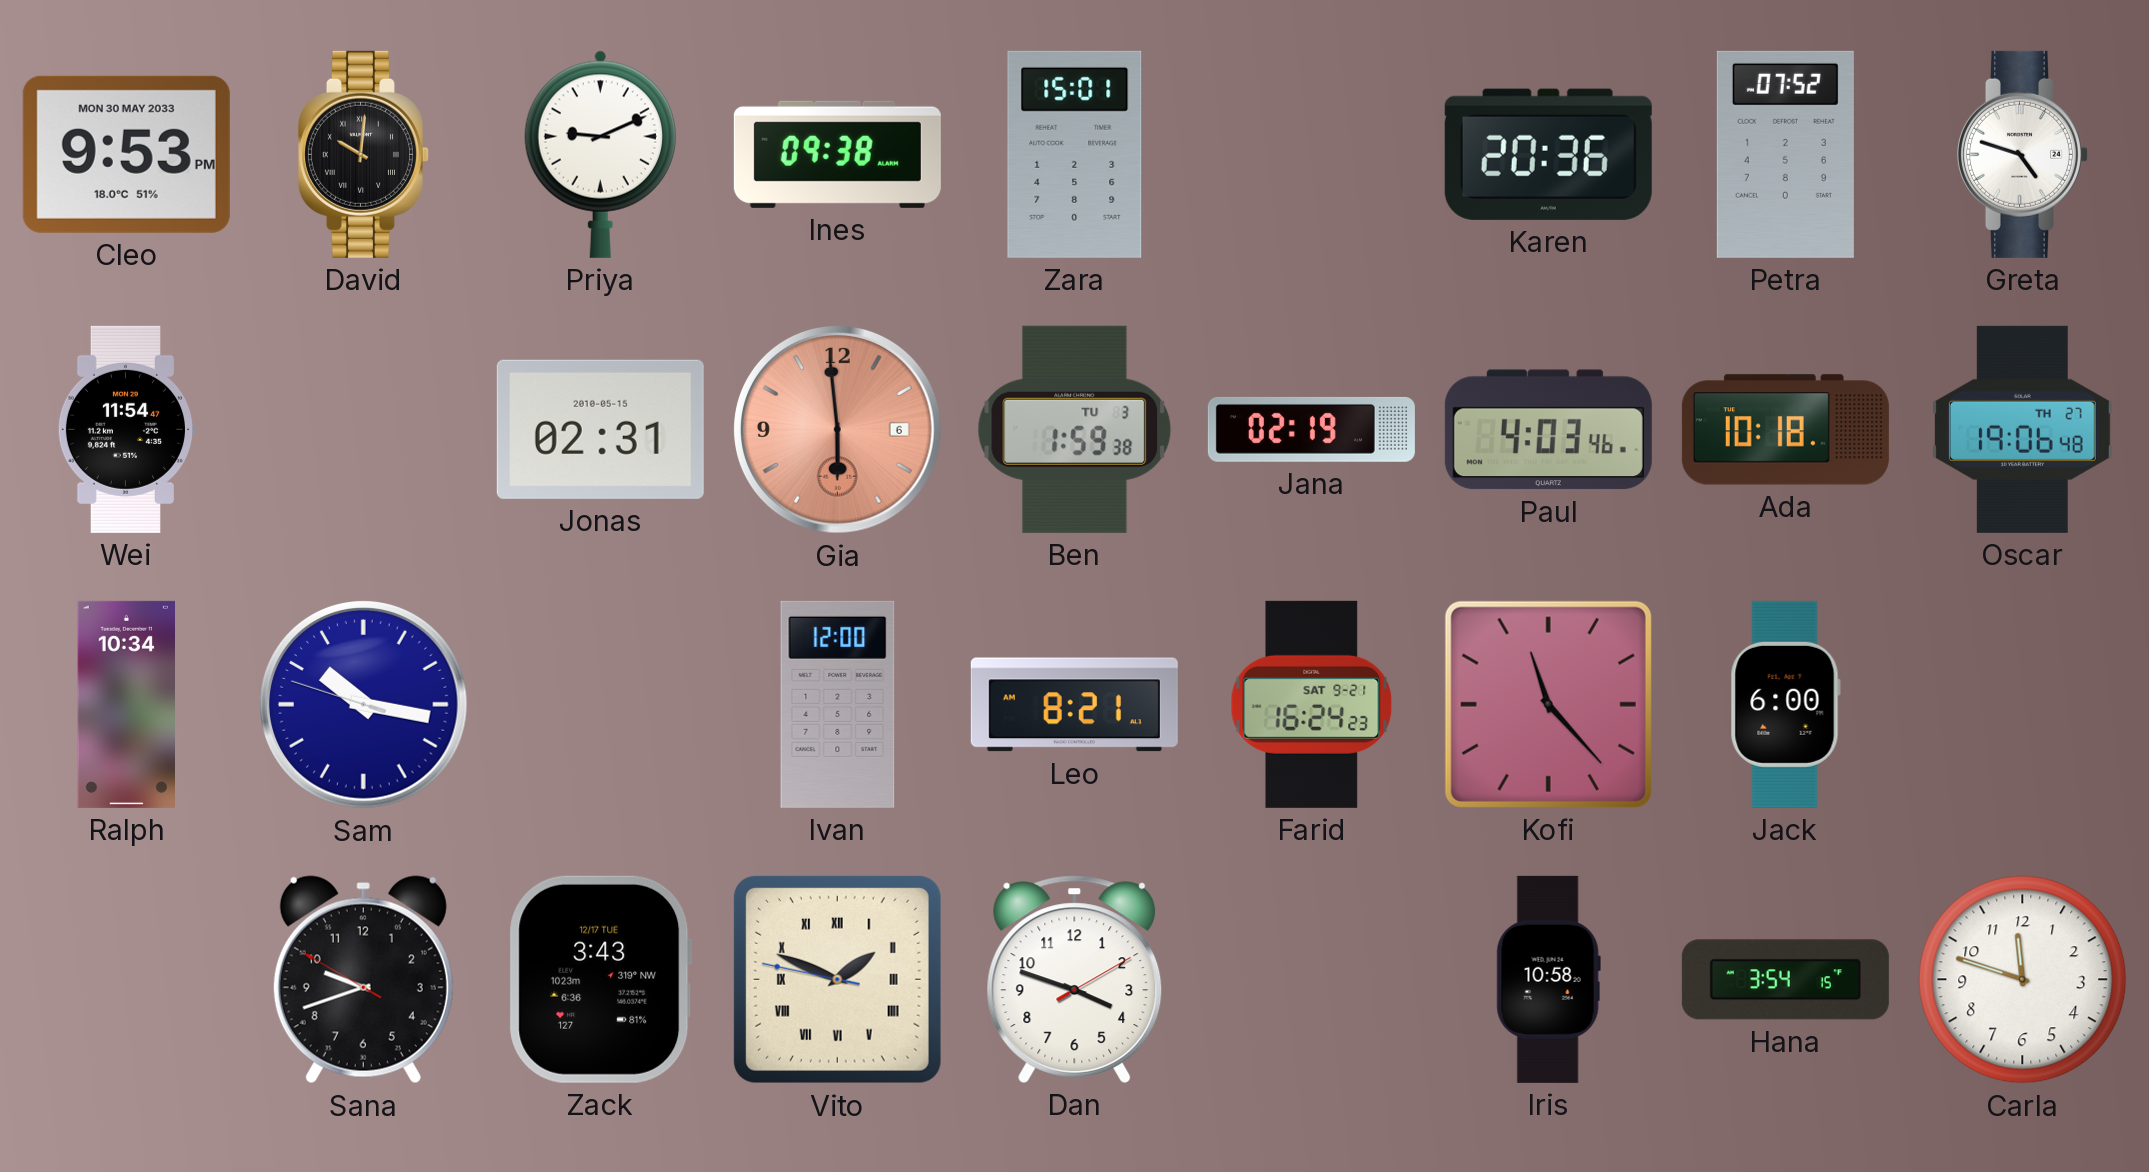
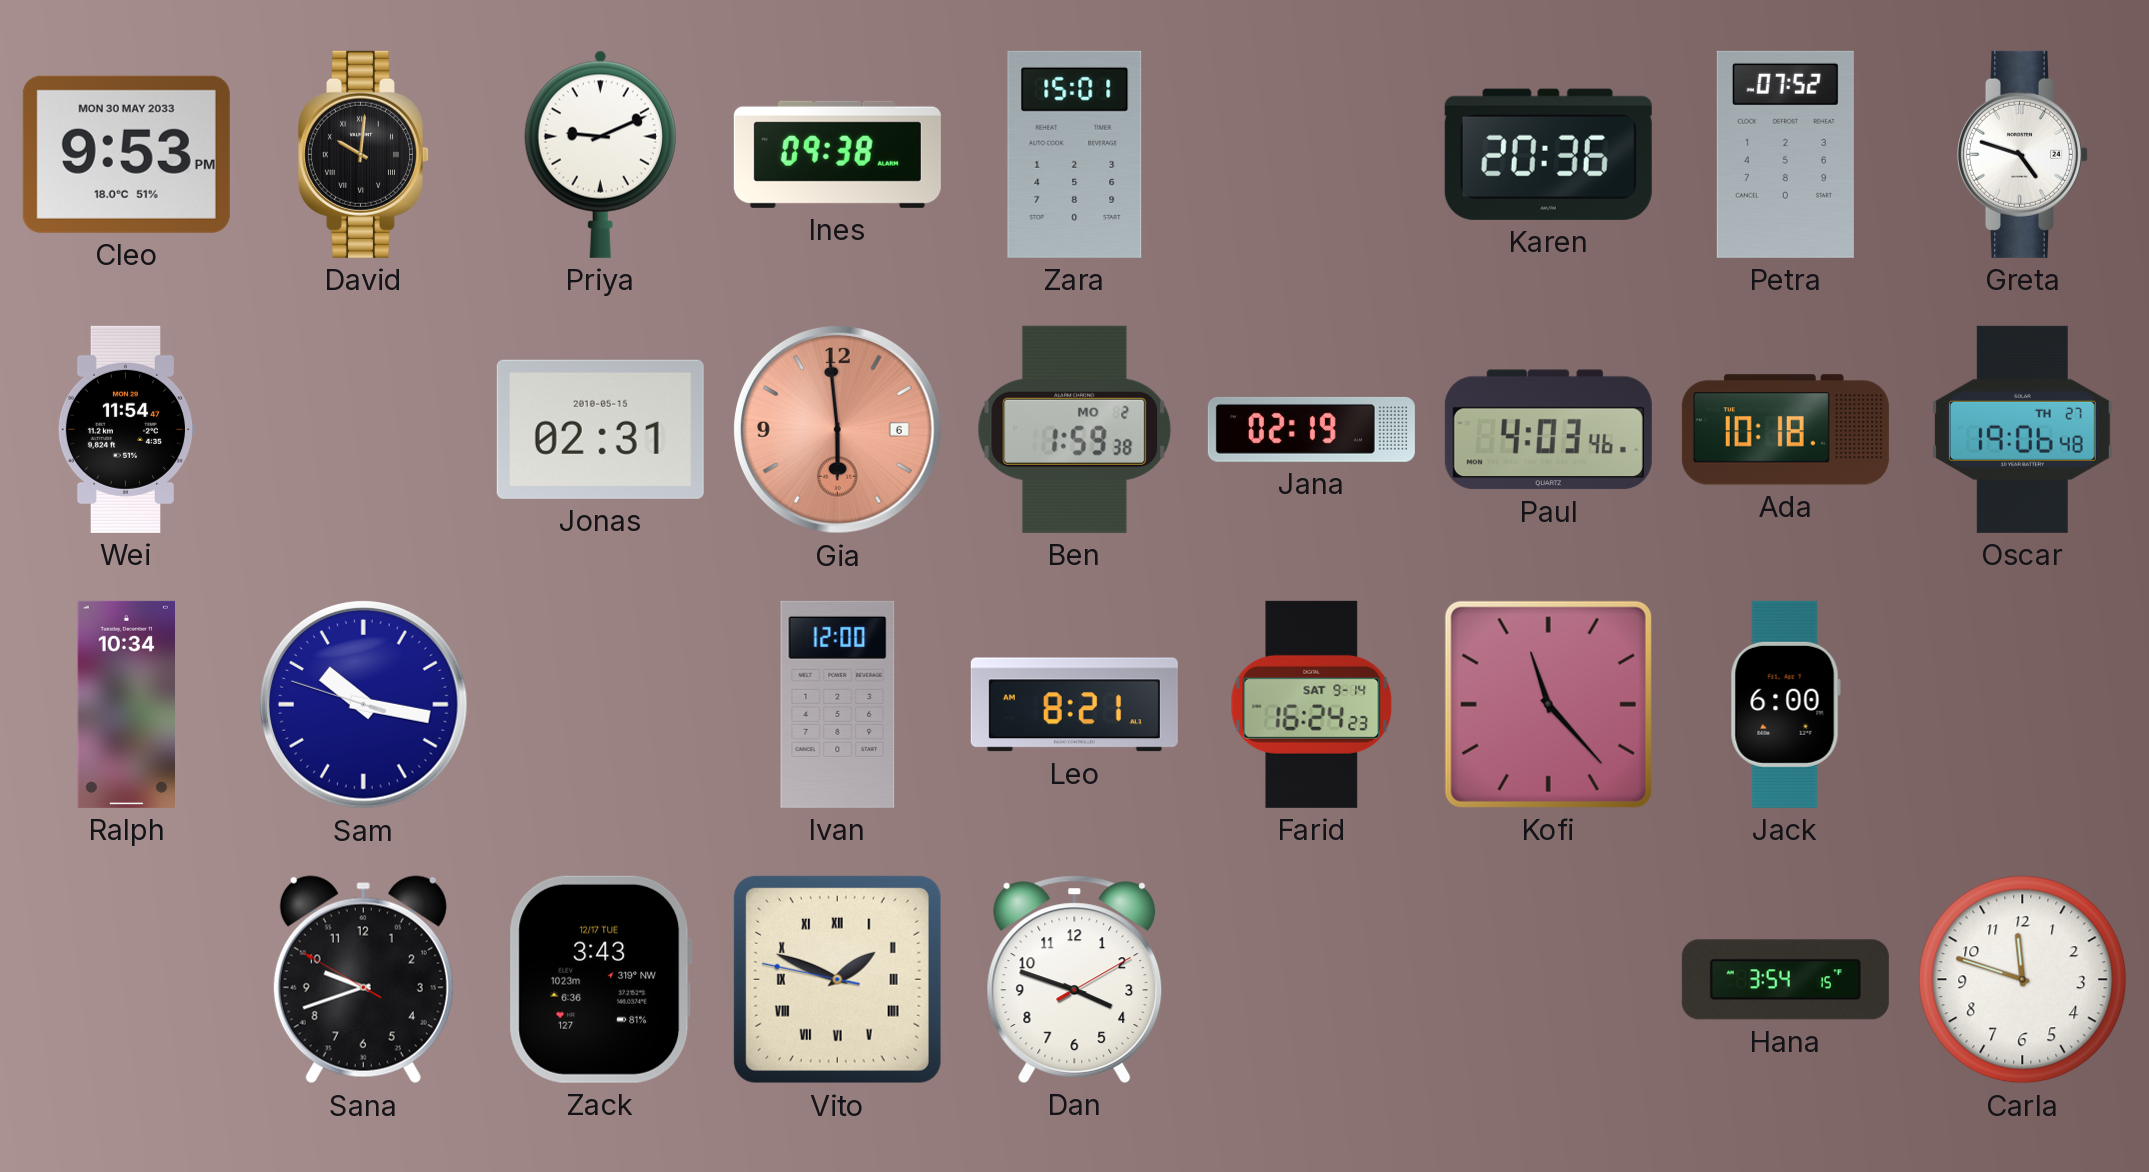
Ben date: TU 3 -> MO 2
Farid date: SAT 9-21 -> SAT 9-14
Iris: 10:58 -> none
